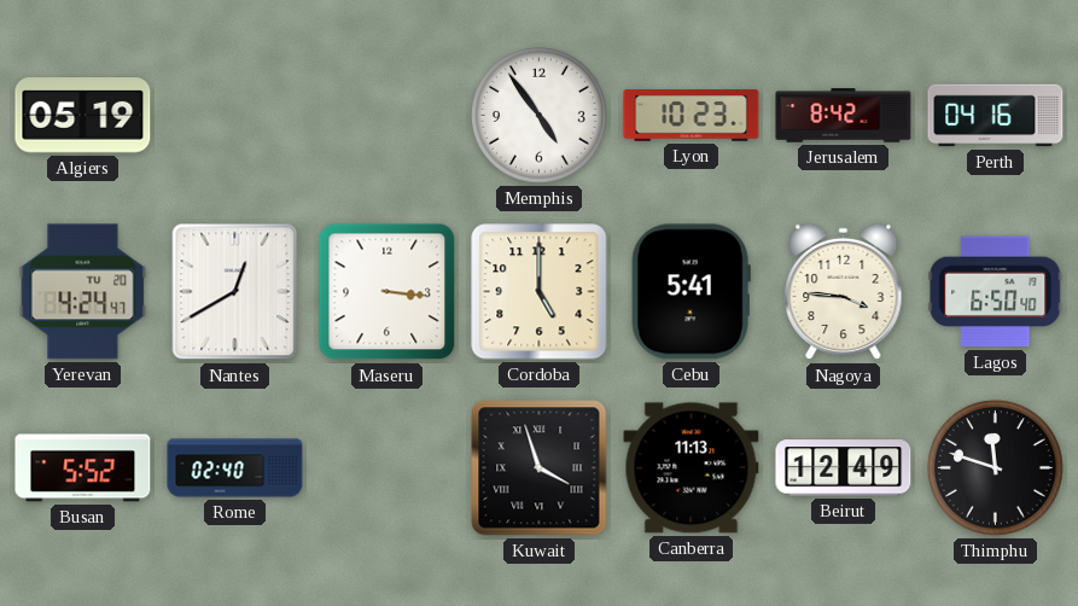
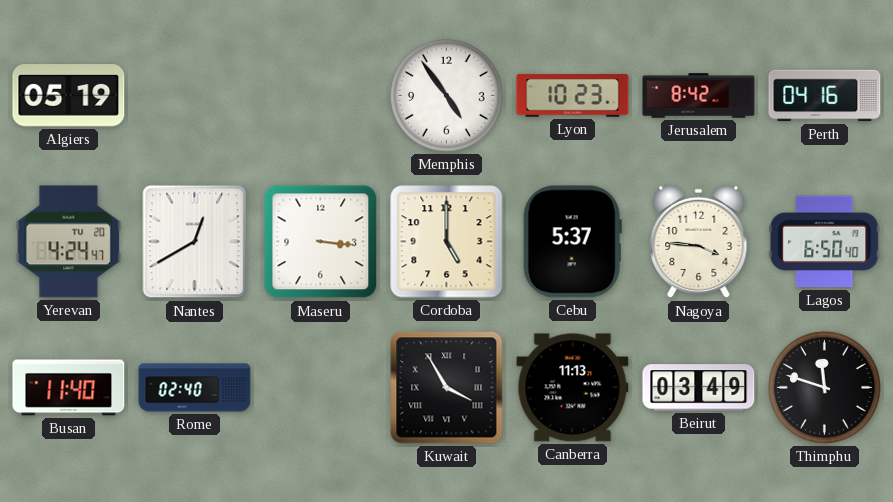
Cebu: 5:41 -> 5:37
Busan: 5:52 -> 11:40
Kuwait: 3:57 -> 3:55
Beirut: 12:49 -> 03:49
